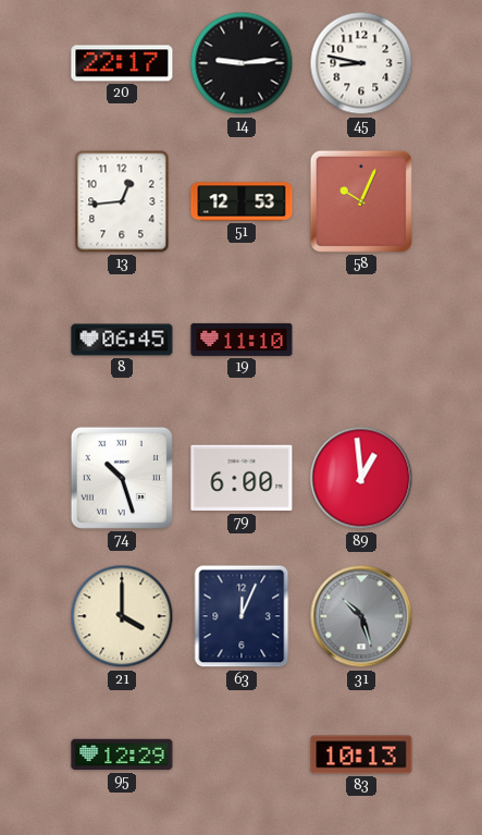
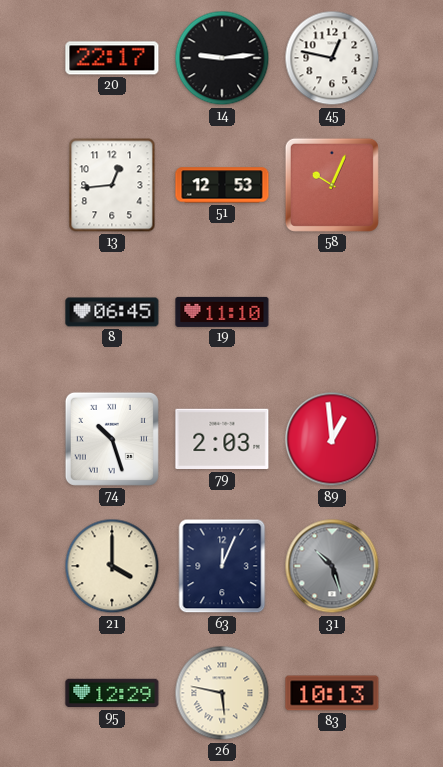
45: 8:47 -> 12:47
79: 6:00 -> 2:03
26: none -> 5:47
